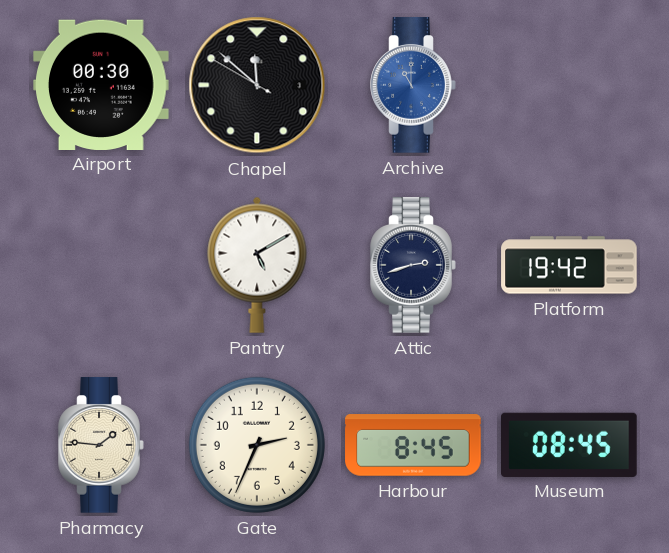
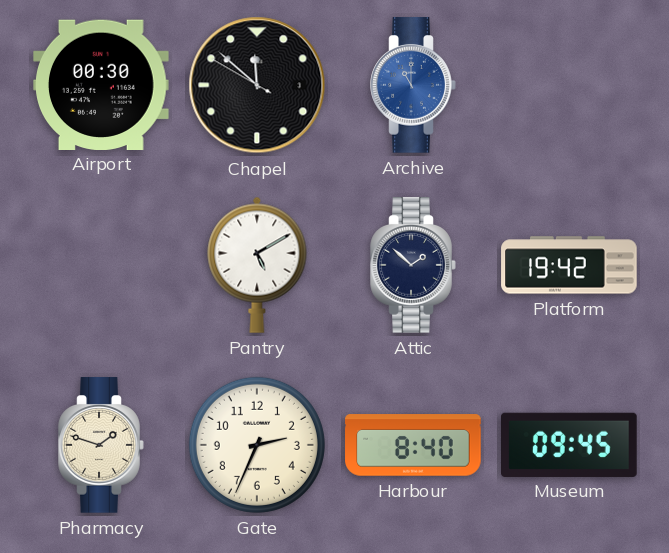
Attic: 2:42 -> 1:52
Pharmacy: 1:46 -> 1:48
Harbour: 8:45 -> 8:40
Museum: 08:45 -> 09:45
